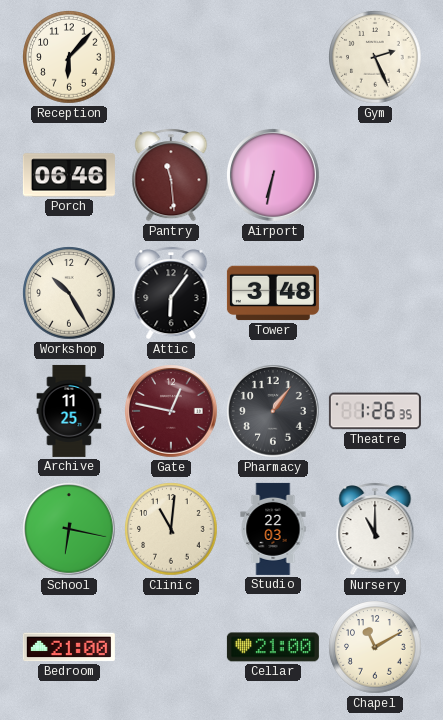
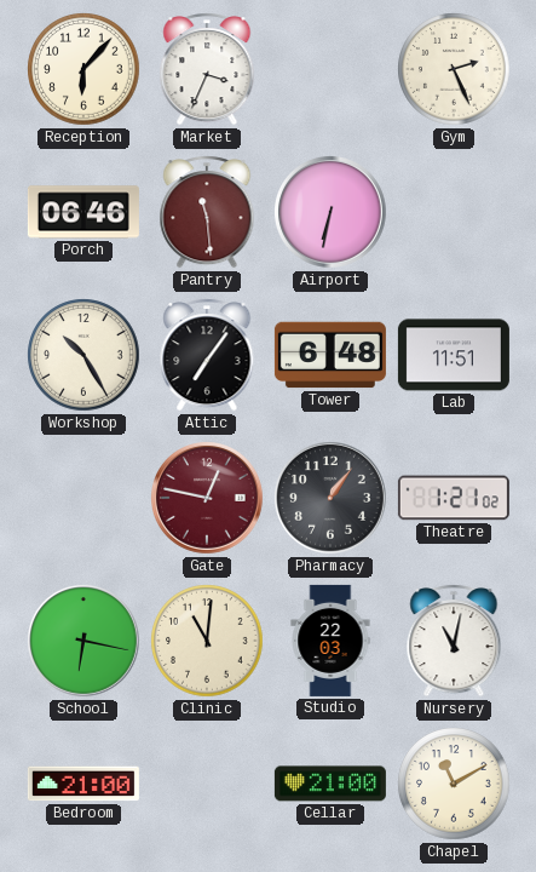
Market: none -> 3:34
Attic: 6:06 -> 7:06
Tower: 3:48 -> 6:48
Lab: none -> 11:51
Archive: 11:25 -> none
Theatre: 1:26 -> 1:21
Nursery: 11:00 -> 11:02
